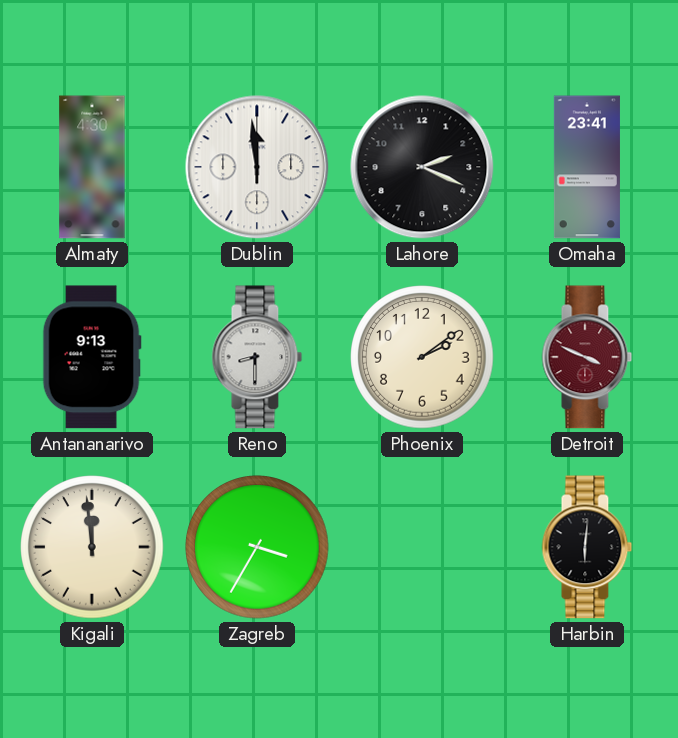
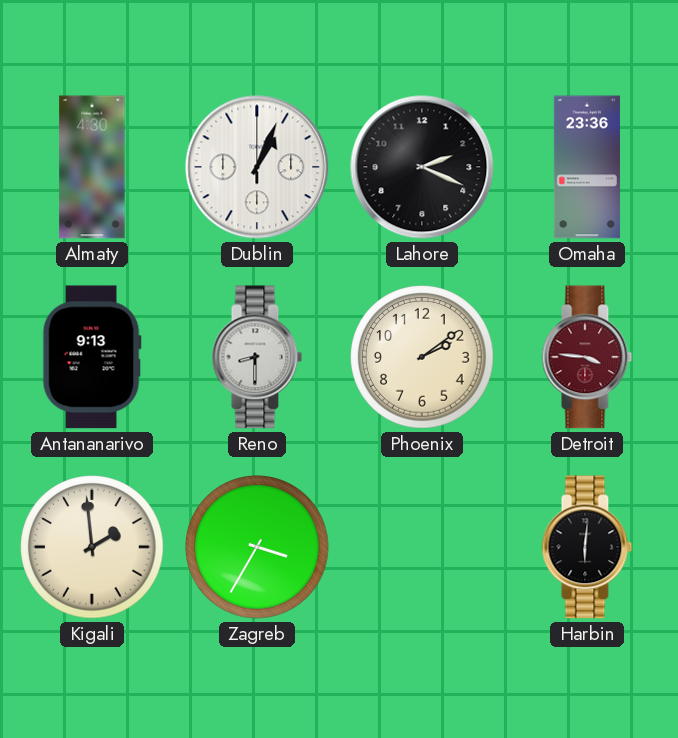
Dublin: 11:59 -> 1:04
Omaha: 23:41 -> 23:36
Detroit: 3:49 -> 3:46
Kigali: 11:59 -> 1:59
